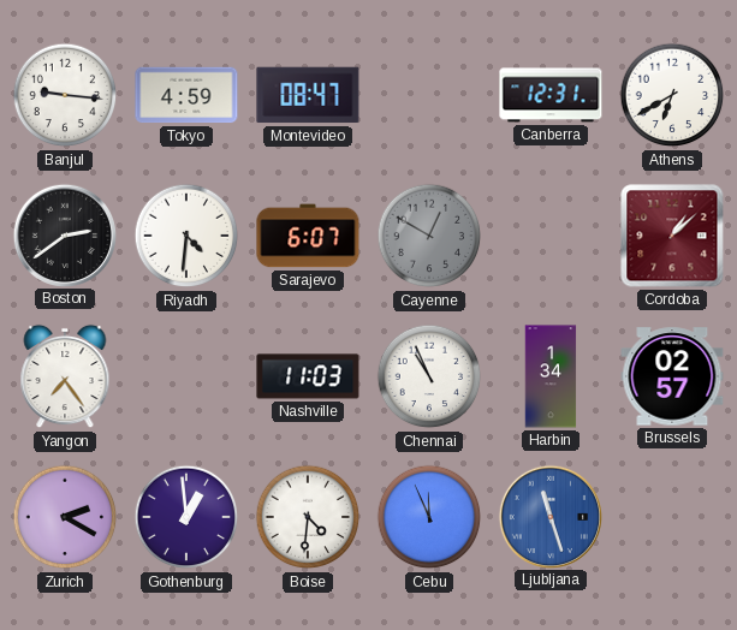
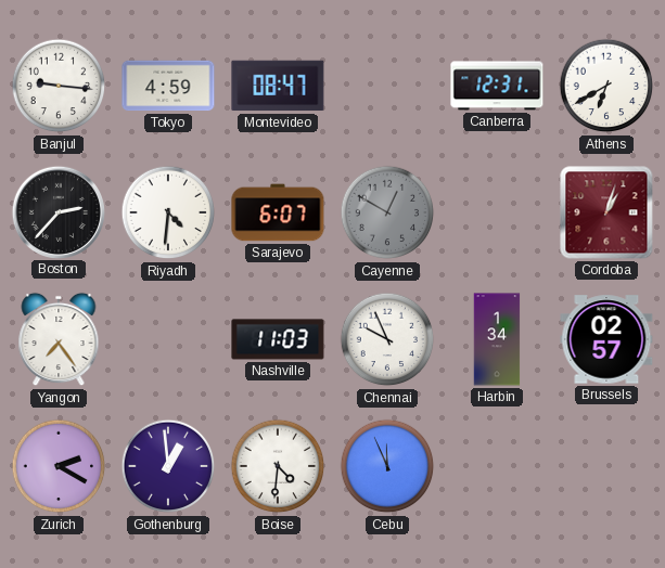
Boston: 2:39 -> 2:37
Cordoba: 1:08 -> 1:03
Chennai: 10:56 -> 9:56
Ljubljana: 11:27 -> none
